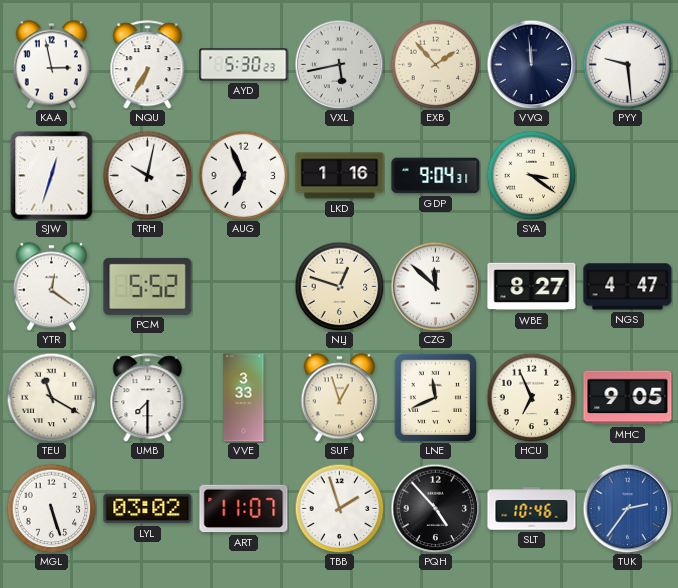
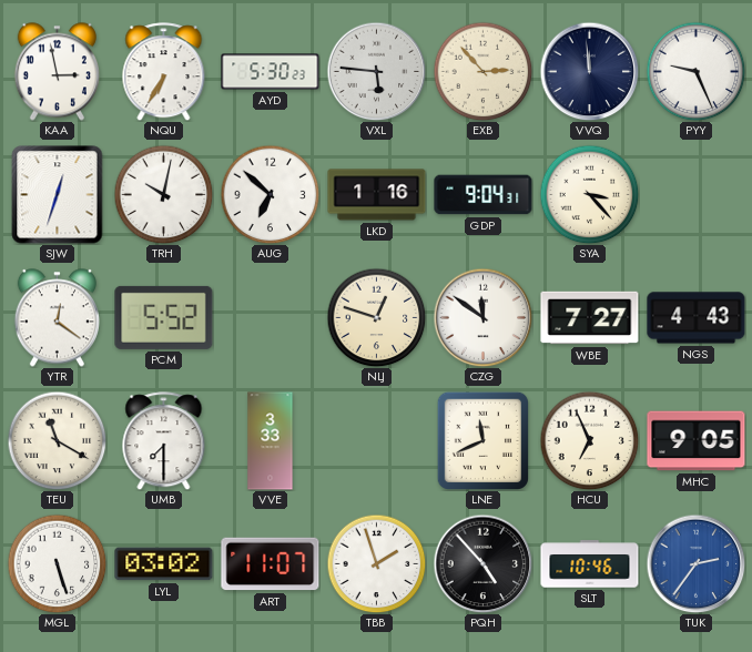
VXL: 5:43 -> 5:46
EXB: 1:53 -> 2:53
PYY: 9:29 -> 9:26
AUG: 6:56 -> 6:52
SYA: 3:21 -> 3:23
CZG: 11:52 -> 11:51
WBE: 8:27 -> 7:27
NGS: 4:47 -> 4:43
SUF: 12:57 -> none
